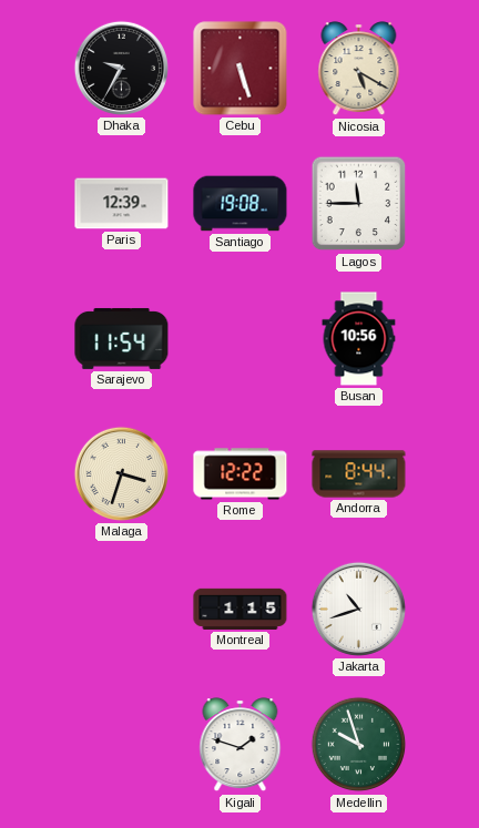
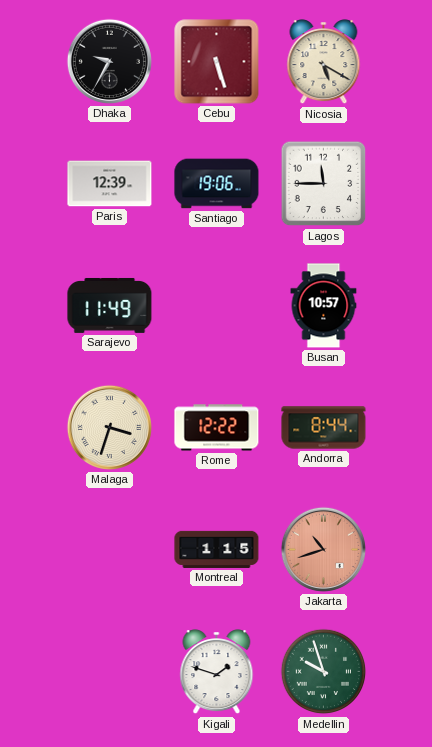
Santiago: 19:08 -> 19:06
Sarajevo: 11:54 -> 11:49
Busan: 10:56 -> 10:57
Jakarta dial: white -> salmon
